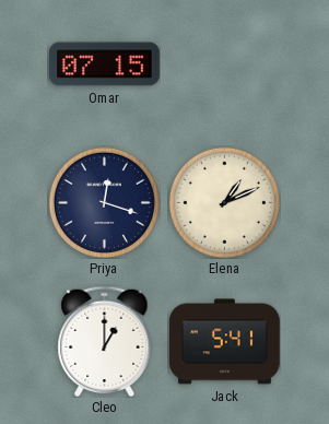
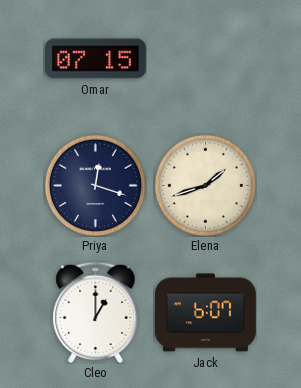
Elena: 1:11 -> 1:42
Jack: 5:41 -> 6:07
